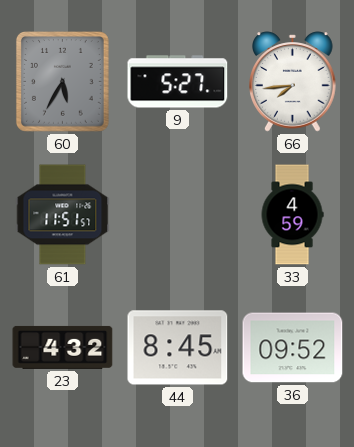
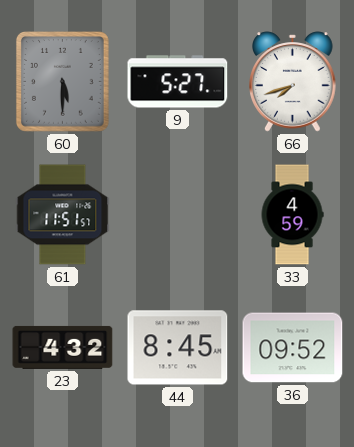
60: 5:35 -> 5:30
66: 7:44 -> 7:42
